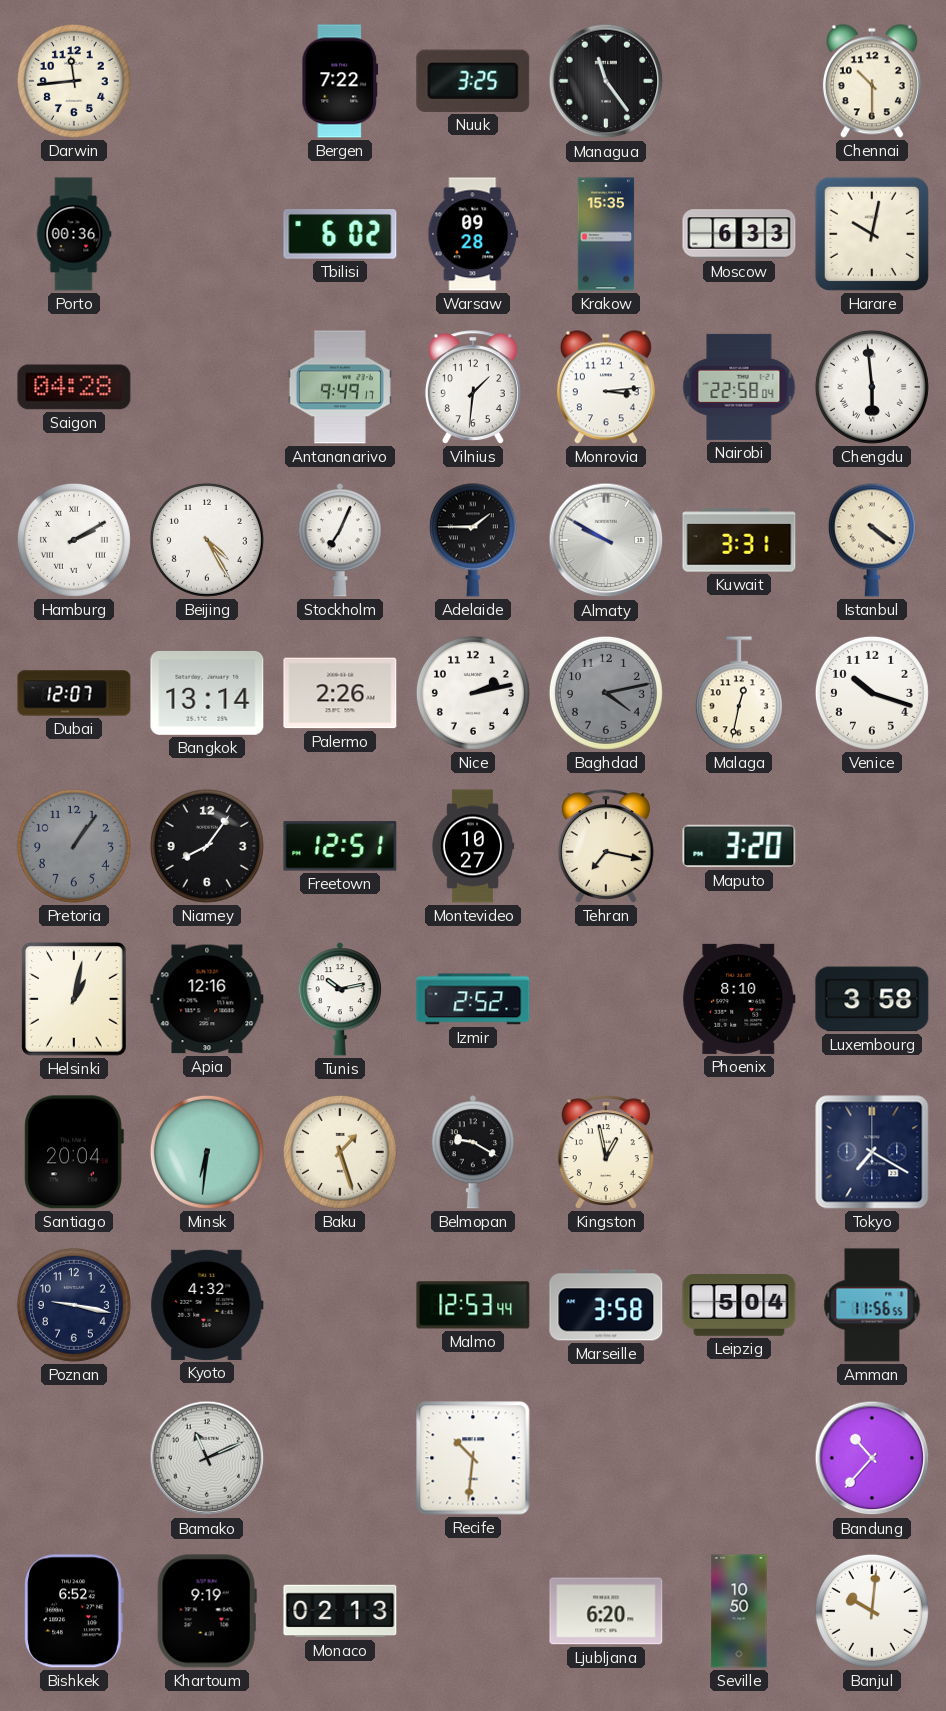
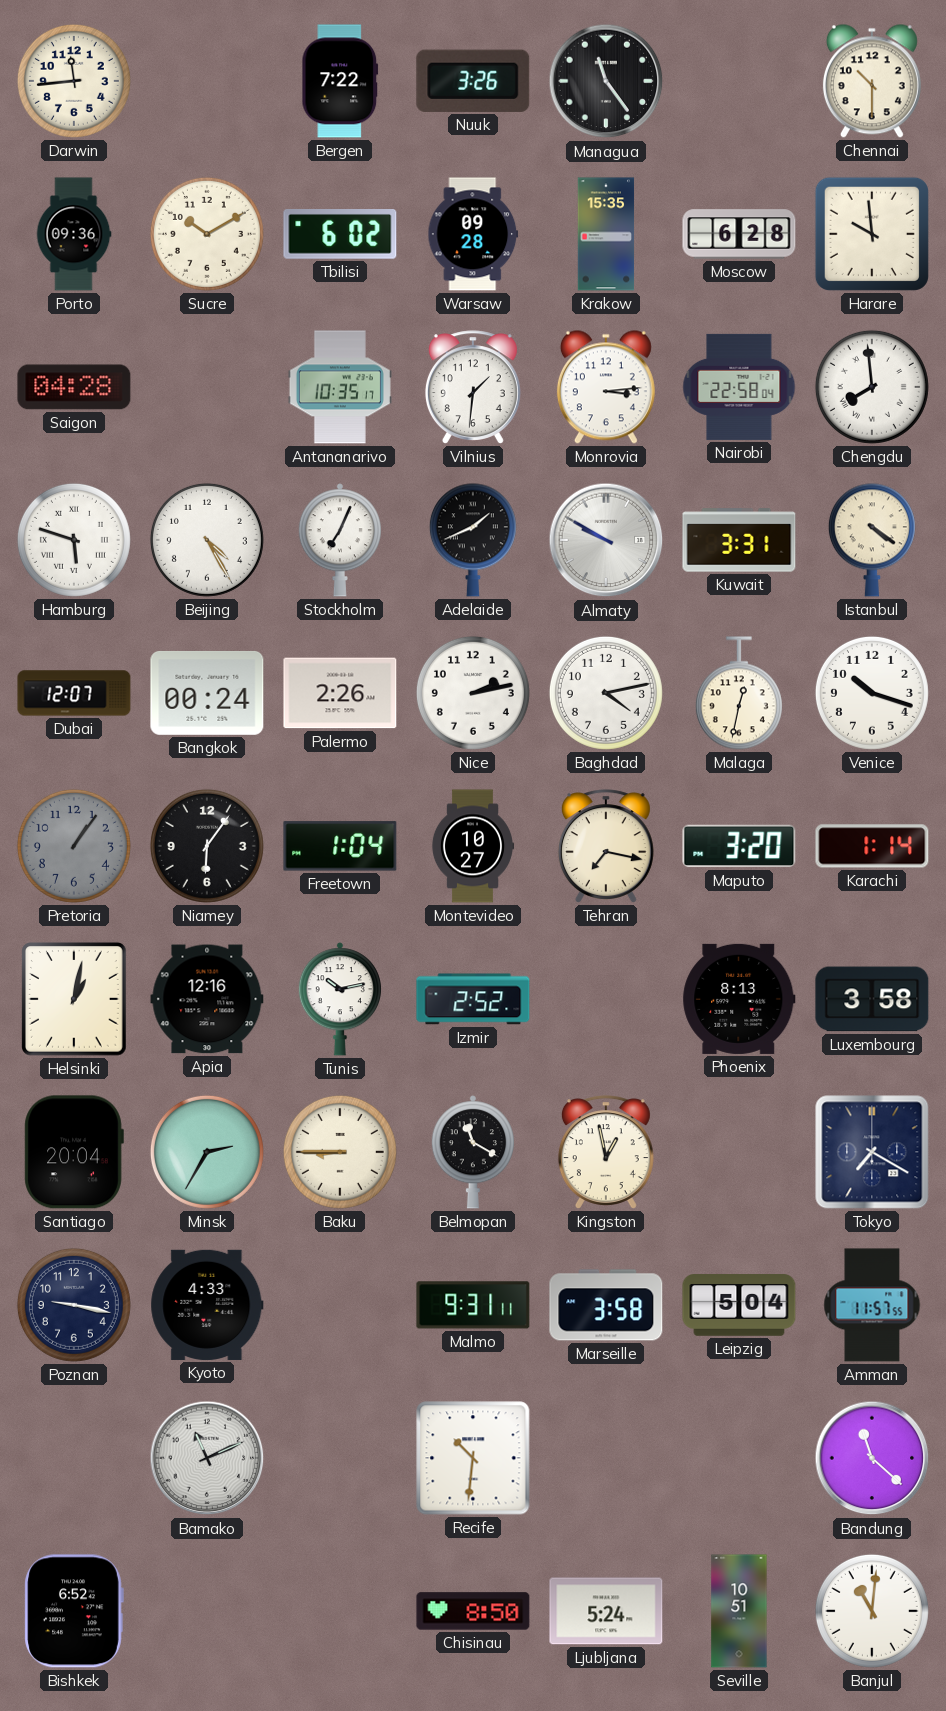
Nuuk: 3:25 -> 3:26
Porto: 00:36 -> 09:36
Sucre: none -> 10:10
Moscow: 6:33 -> 6:28
Harare: 10:02 -> 9:59
Antananarivo: 9:49 -> 10:35
Chengdu: 5:59 -> 7:59
Hamburg: 2:10 -> 5:48
Adelaide: 1:45 -> 1:41
Bangkok: 13:14 -> 00:24
Baghdad dial: grey -> white
Niamey: 8:06 -> 6:06
Freetown: 12:51 -> 1:04
Karachi: none -> 1:14
Phoenix: 8:10 -> 8:13
Minsk: 6:31 -> 2:35
Baku: 1:27 -> 8:45
Belmopan: 9:20 -> 11:20
Kyoto: 4:32 -> 4:33
Malmo: 12:53 -> 9:31
Amman: 11:56 -> 11:57
Bandung: 10:37 -> 11:22
Khartoum: 9:19 -> none
Monaco: 02:13 -> none
Chisinau: none -> 8:50
Ljubljana: 6:20 -> 5:24
Seville: 10:50 -> 10:51
Banjul: 10:01 -> 11:01
